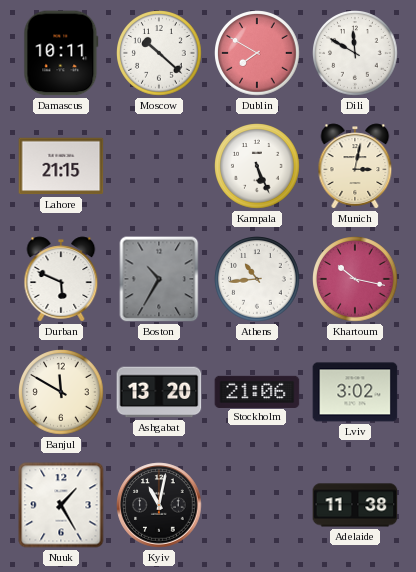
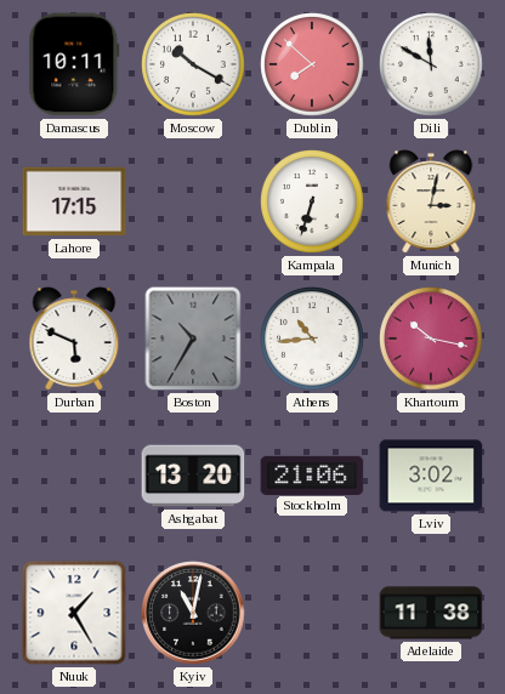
Moscow: 10:22 -> 10:20
Dublin: 7:50 -> 7:52
Lahore: 21:15 -> 17:15
Kampala: 5:26 -> 6:33
Banjul: 11:50 -> none
